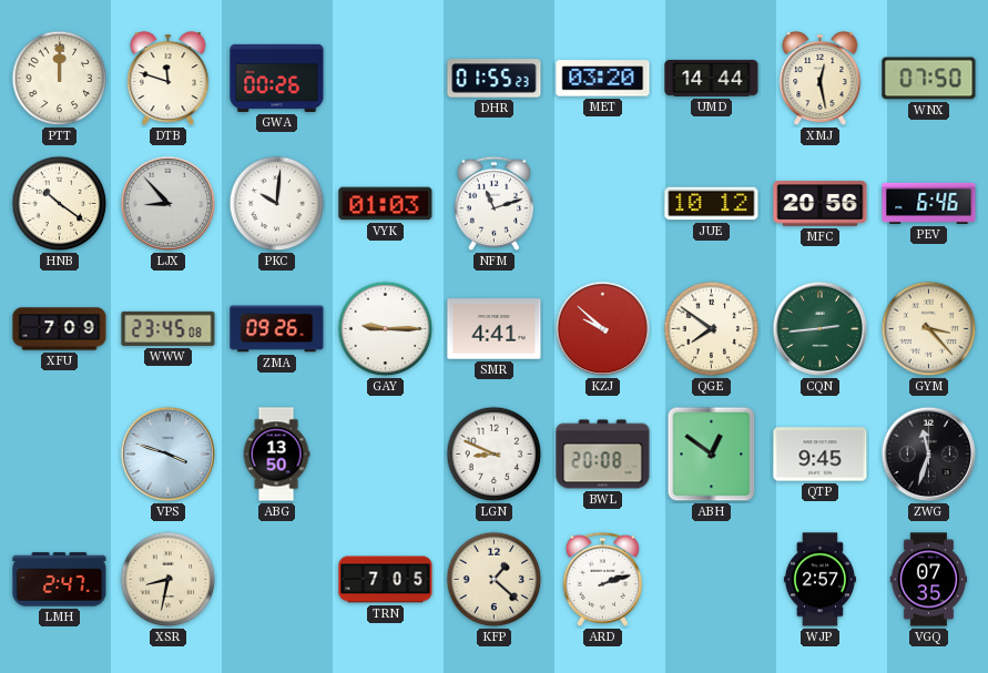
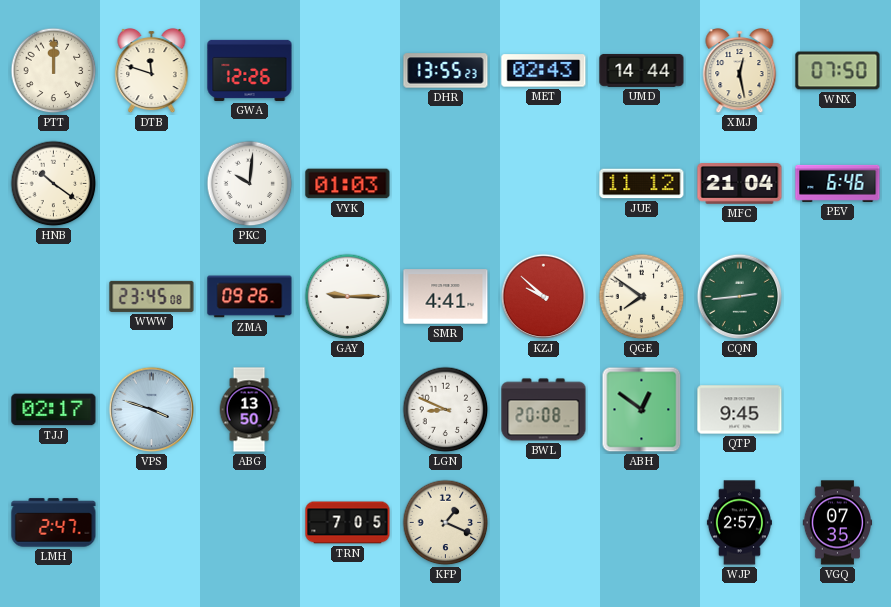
GWA: 00:26 -> 12:26
DHR: 01:55 -> 13:55
MET: 03:20 -> 02:43
LJX: 8:53 -> none
NFM: 11:12 -> none
JUE: 10:12 -> 11:12
MFC: 20:56 -> 21:04
XFU: 7:09 -> none
GYM: 3:23 -> none
TJJ: none -> 02:17
ZWG: 11:33 -> none
XSR: 8:32 -> none
KFP: 1:22 -> 1:19
ARD: 2:12 -> none
